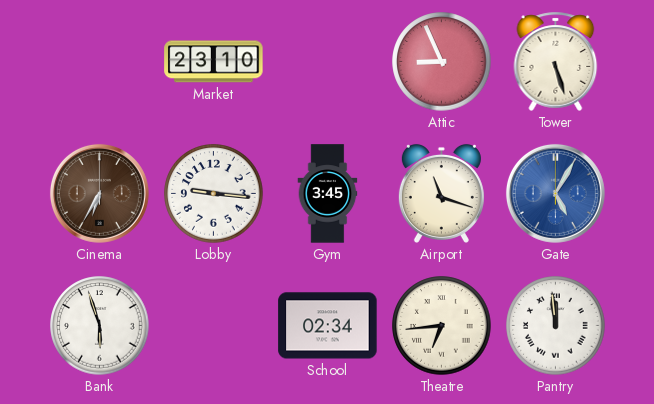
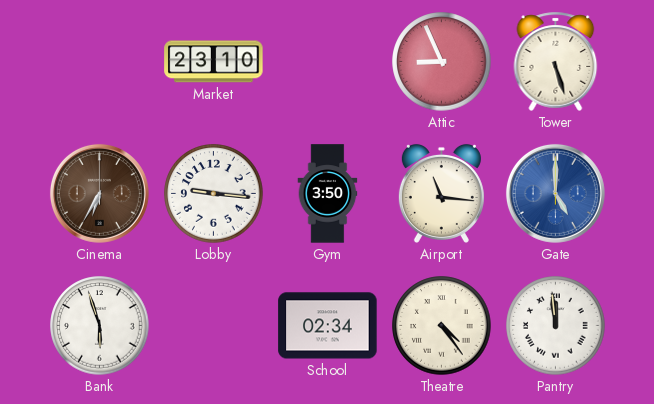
Gym: 3:45 -> 3:50
Airport: 11:18 -> 11:16
Gate: 5:05 -> 5:00
Theatre: 6:44 -> 4:24
